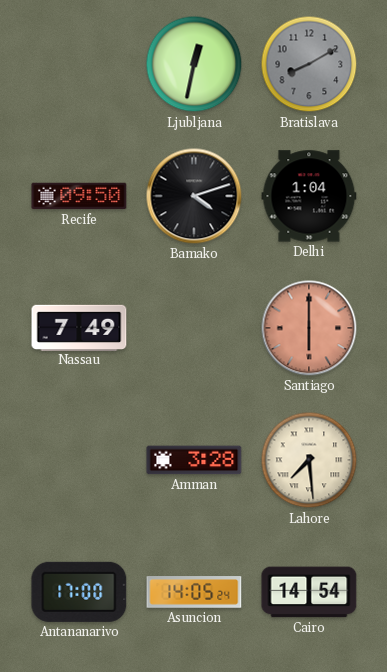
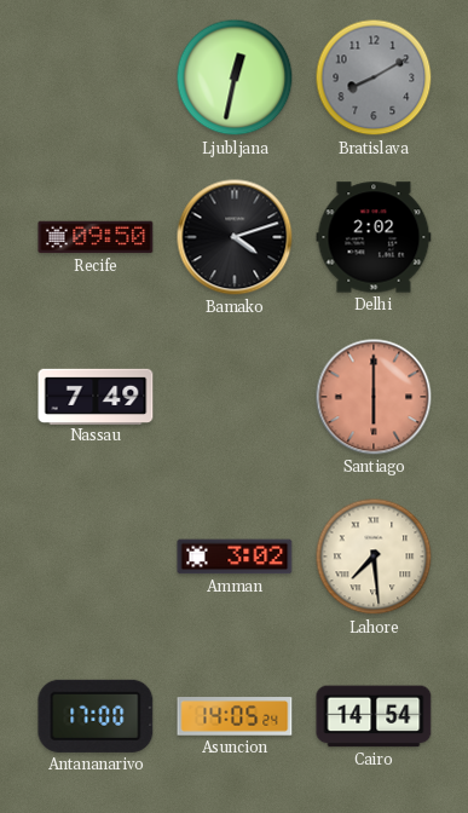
Delhi: 1:04 -> 2:02
Amman: 3:28 -> 3:02
